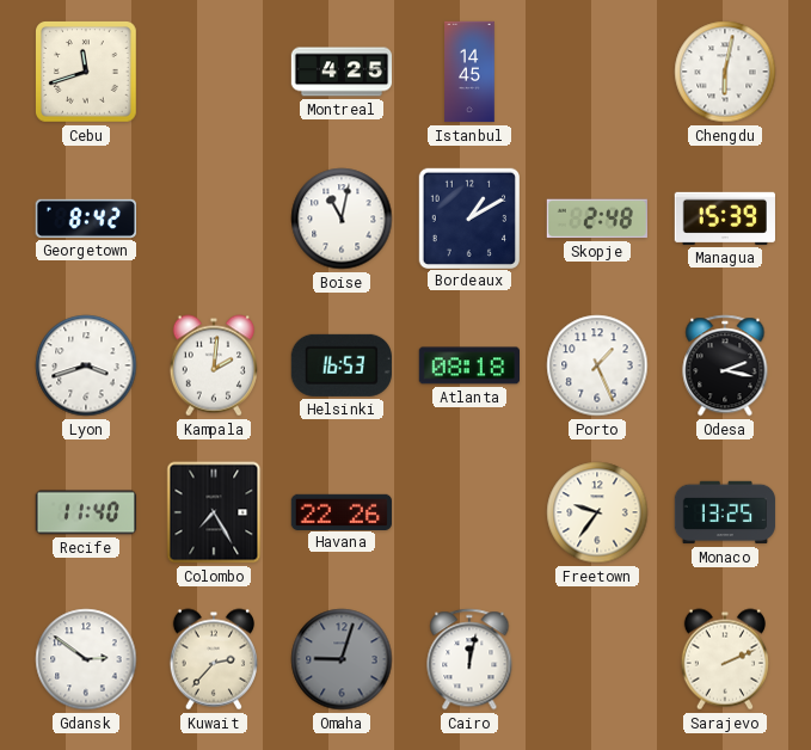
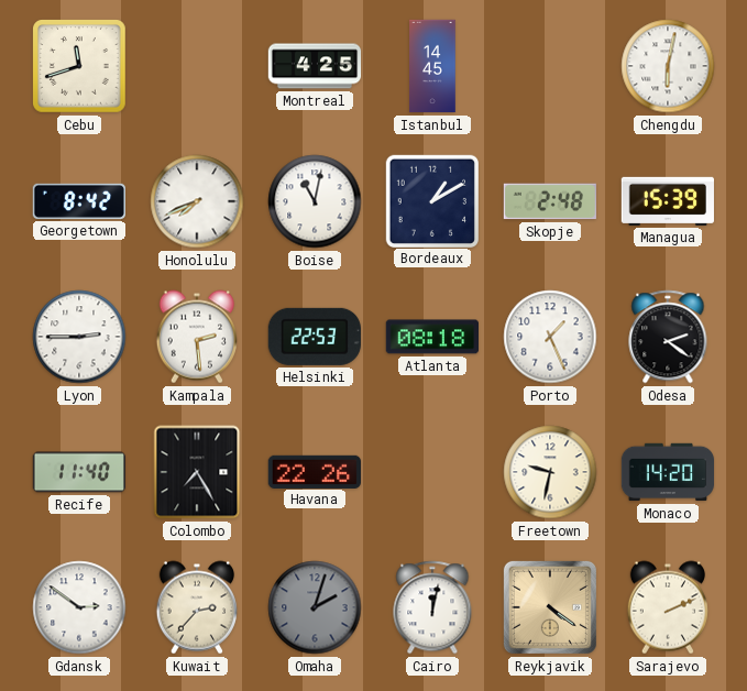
Honolulu: none -> 7:41
Lyon: 3:42 -> 2:45
Kampala: 2:01 -> 2:29
Helsinki: 16:53 -> 22:53
Odesa: 2:17 -> 2:21
Freetown: 9:36 -> 9:32
Monaco: 13:25 -> 14:20
Omaha: 9:03 -> 2:03
Reykjavik: none -> 4:21
